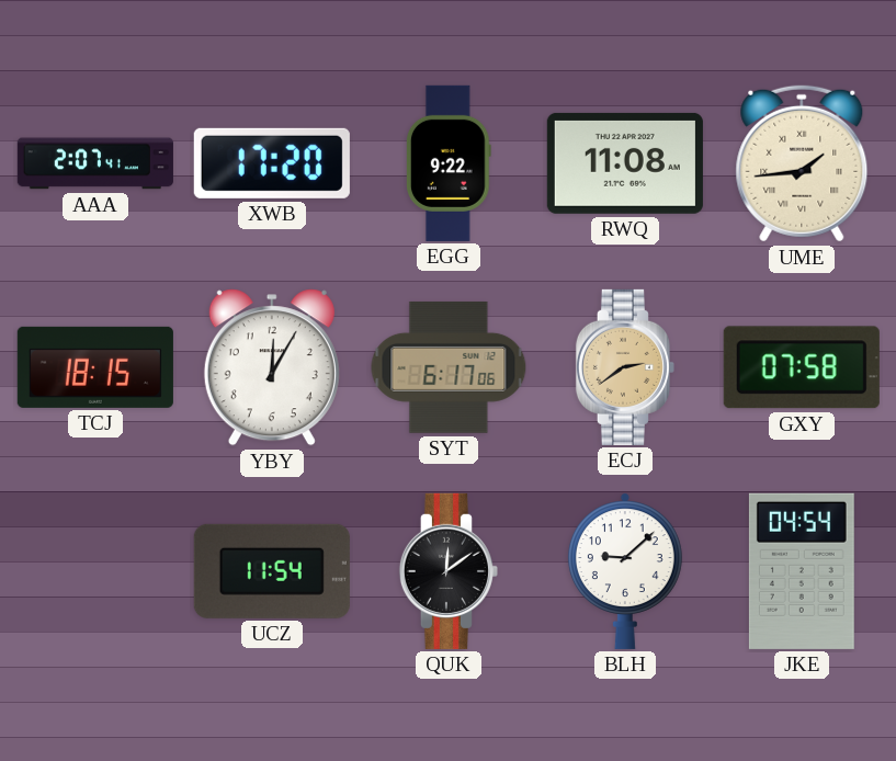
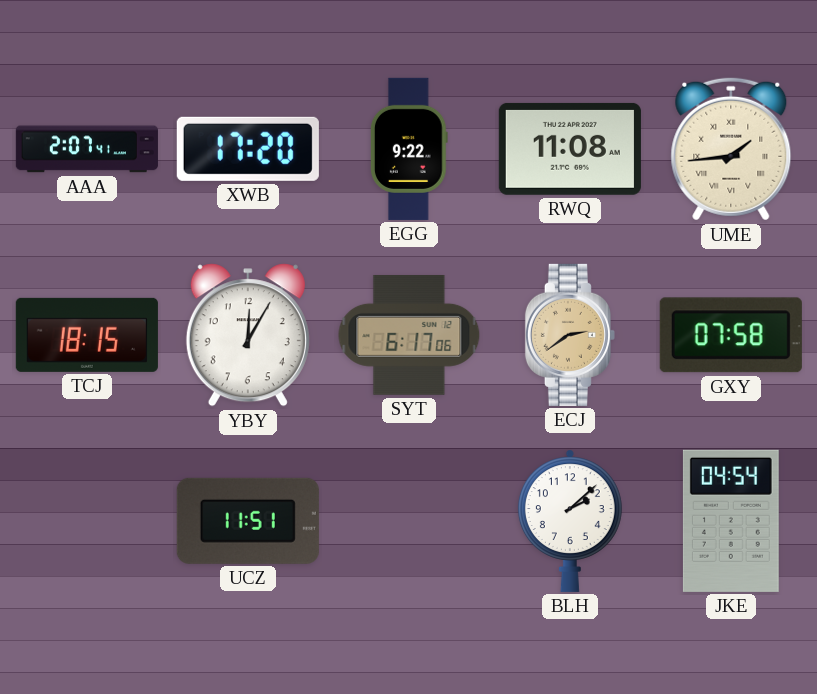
UCZ: 11:54 -> 11:51
QUK: 12:09 -> none
BLH: 9:08 -> 2:08
